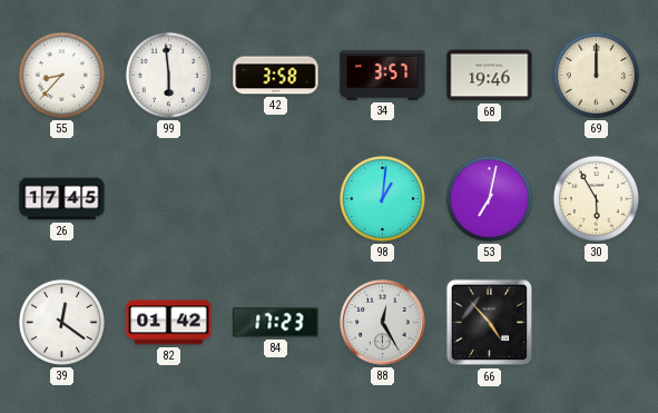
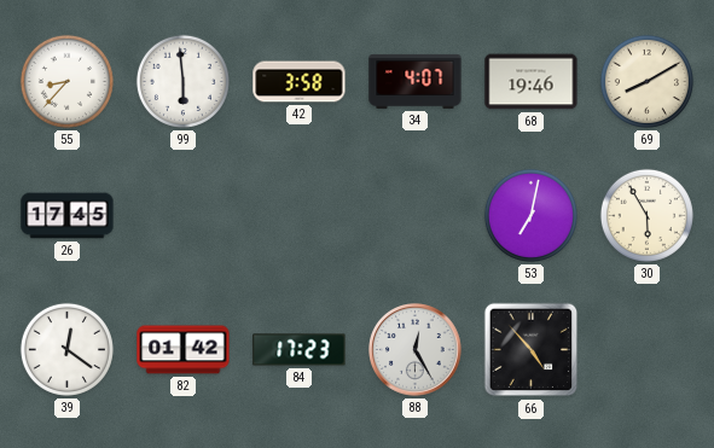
34: 3:57 -> 4:07
69: 12:00 -> 8:10
98: 1:01 -> none
